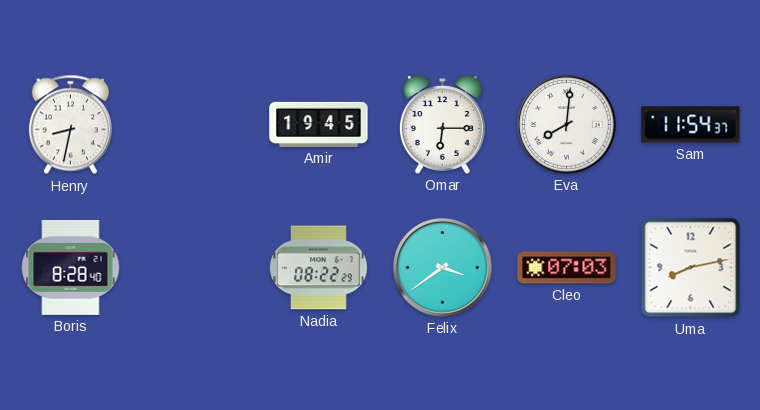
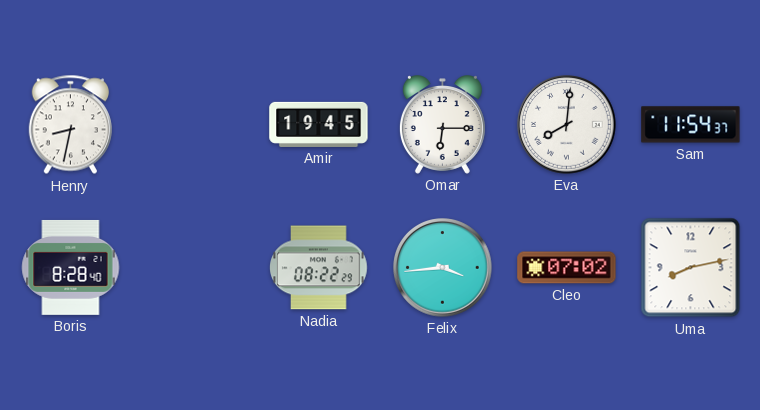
Felix: 3:39 -> 3:44
Cleo: 07:03 -> 07:02
